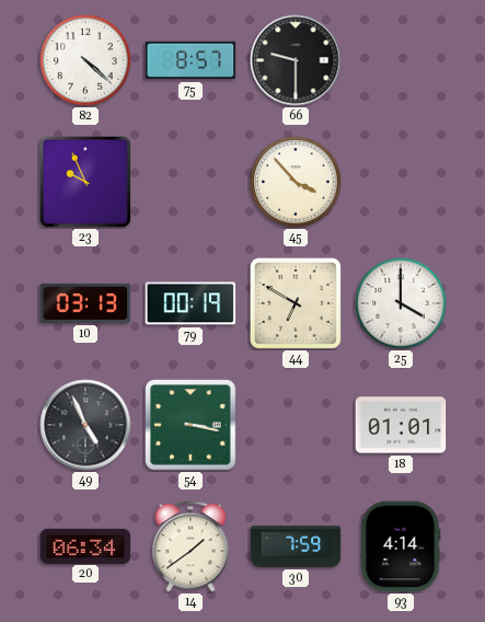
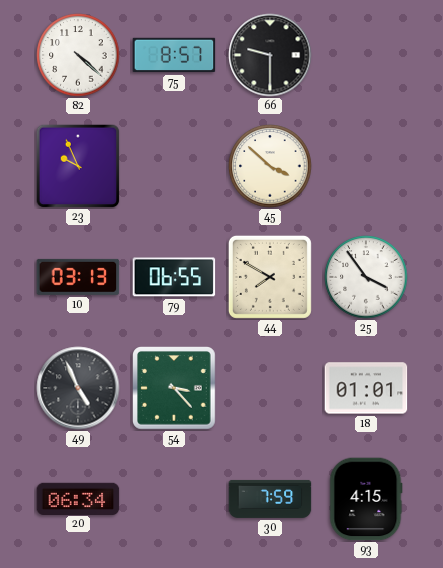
45: 3:53 -> 3:52
79: 00:19 -> 06:55
44: 6:50 -> 7:50
25: 4:00 -> 3:54
54: 3:17 -> 3:23
14: 1:39 -> none
93: 4:14 -> 4:15
